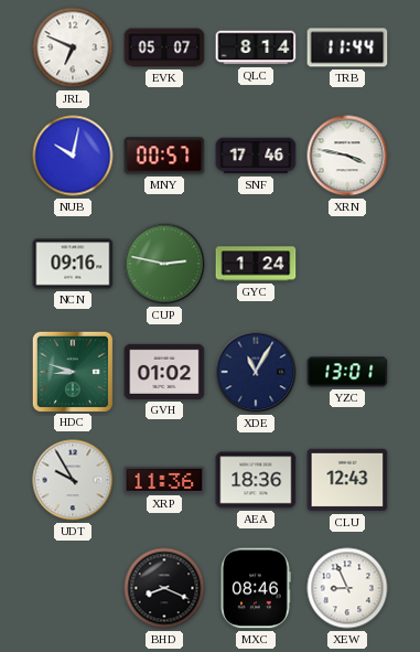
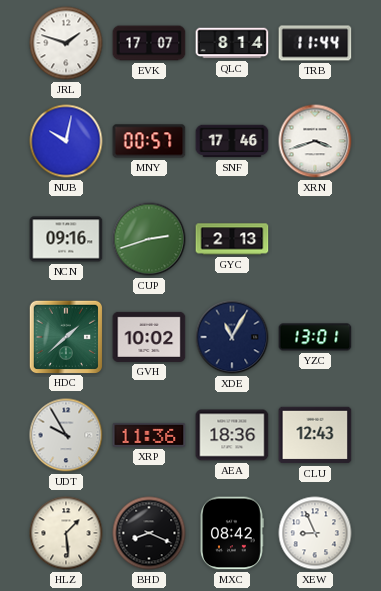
JRL: 6:49 -> 1:48
EVK: 05:07 -> 17:07
XRN: 3:47 -> 3:42
CUP: 2:47 -> 2:42
GYC: 1:24 -> 2:13
HDC: 8:48 -> 1:38
GVH: 01:02 -> 10:02
HLZ: none -> 1:29
MXC: 08:46 -> 08:42
